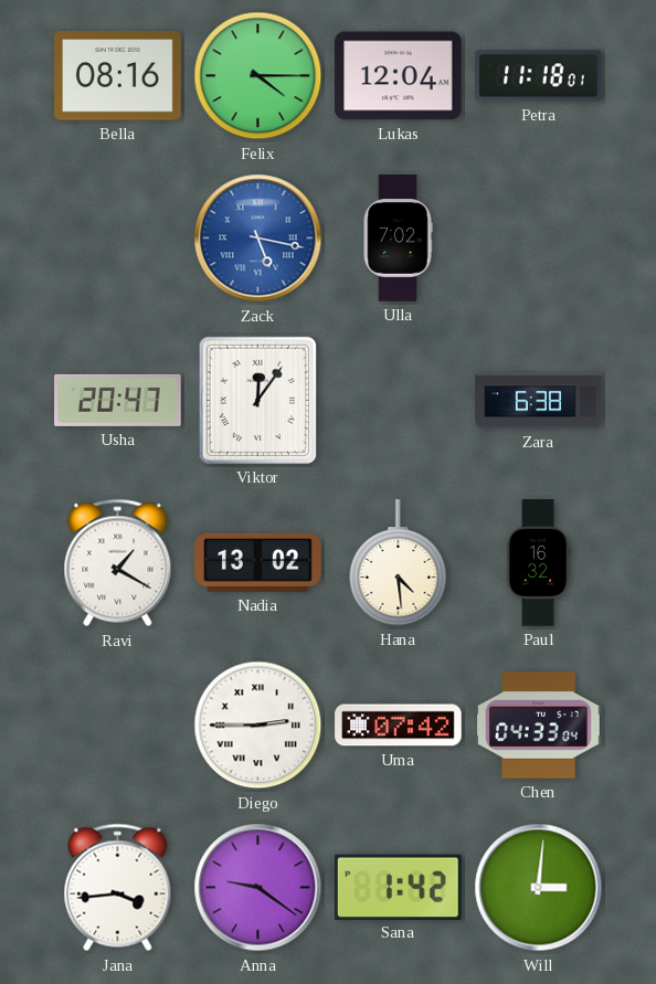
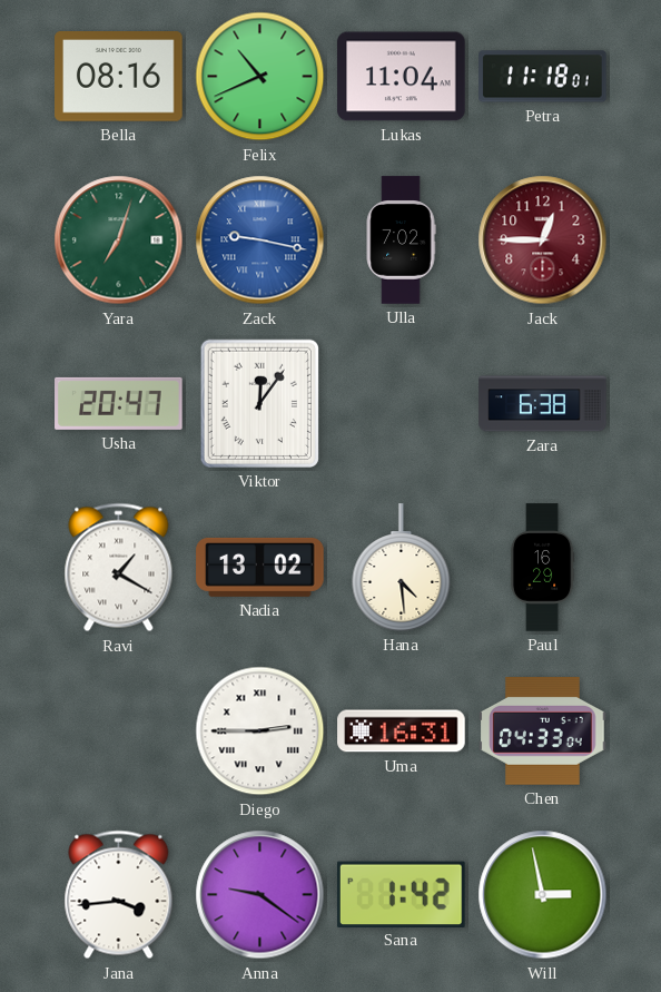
Felix: 4:15 -> 10:41
Lukas: 12:04 -> 11:04
Yara: none -> 7:03
Zack: 5:17 -> 9:17
Jack: none -> 12:45
Paul: 16:32 -> 16:29
Uma: 07:42 -> 16:31
Will: 3:01 -> 2:58
